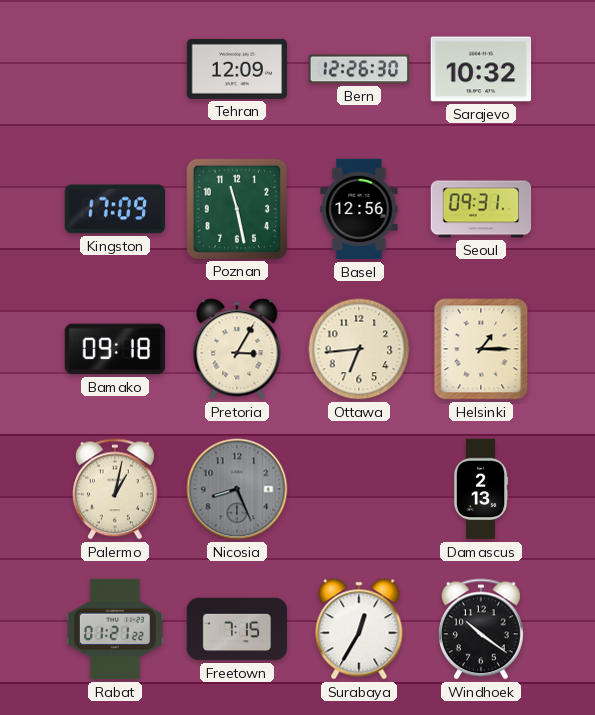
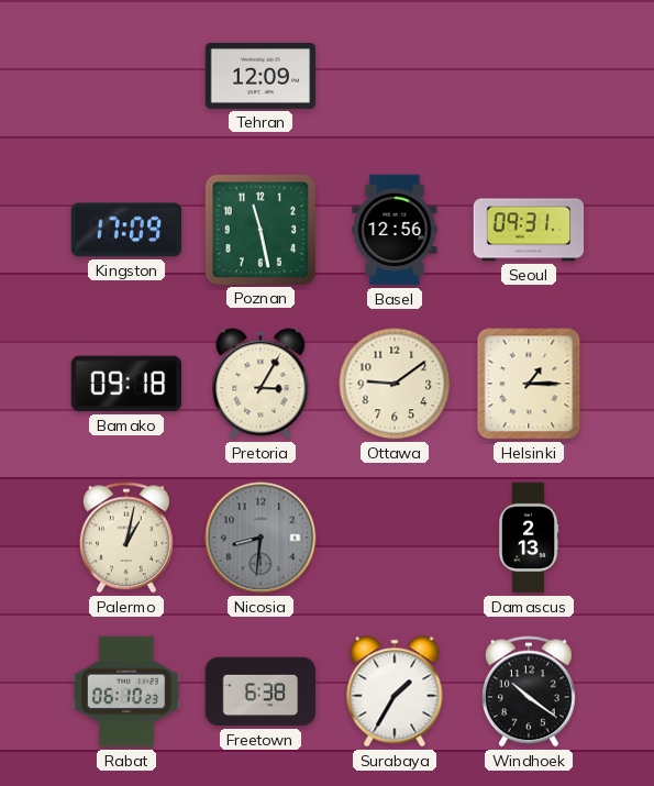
Bern: 12:26 -> none
Sarajevo: 10:32 -> none
Ottawa: 6:44 -> 9:09
Nicosia: 8:26 -> 8:31
Rabat: 01:21 -> 06:10
Freetown: 7:15 -> 6:38
Surabaya: 12:35 -> 1:35
